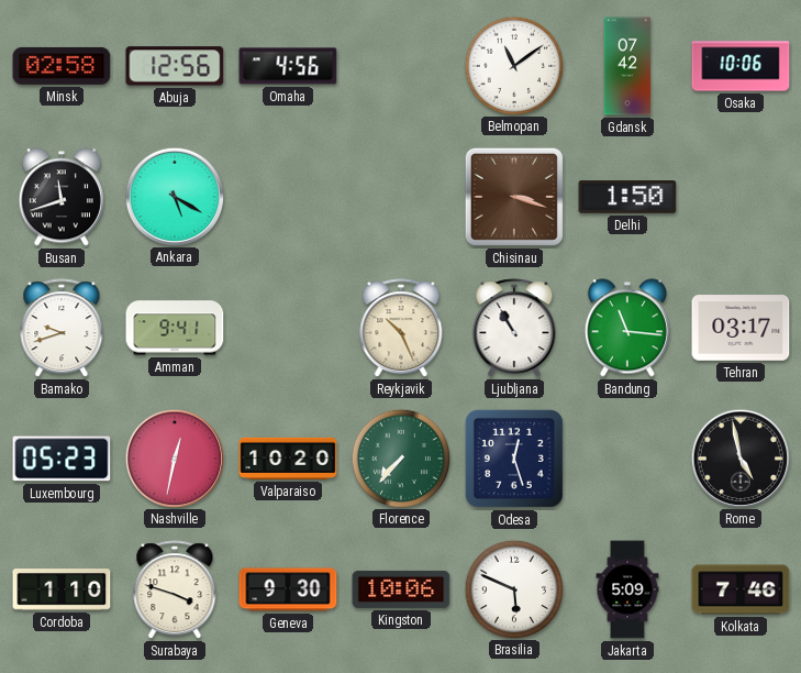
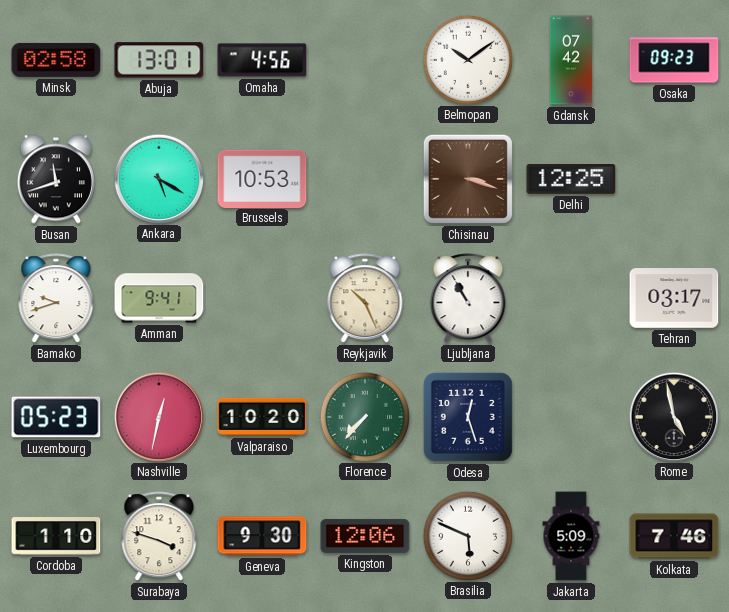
Abuja: 12:56 -> 13:01
Belmopan: 11:09 -> 10:09
Osaka: 10:06 -> 09:23
Brussels: none -> 10:53
Delhi: 1:50 -> 12:25
Bandung: 11:16 -> none
Kingston: 10:06 -> 12:06
